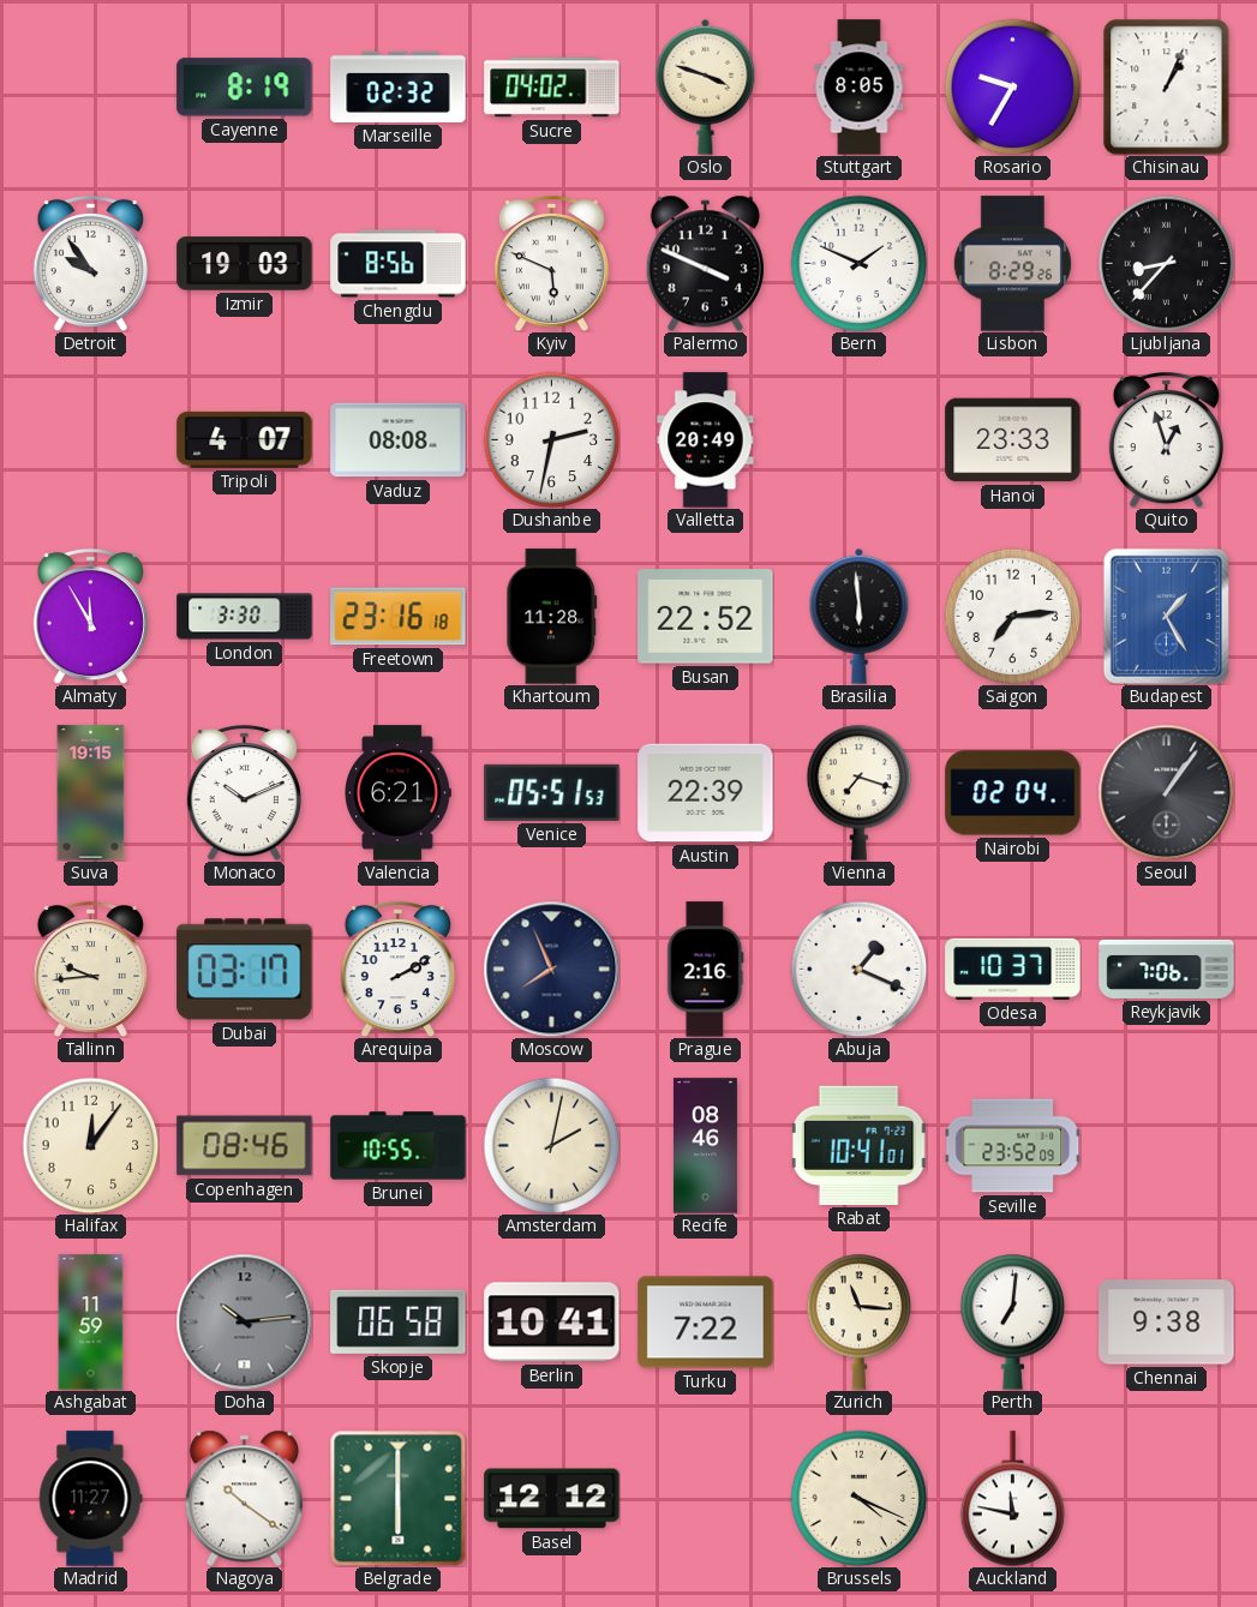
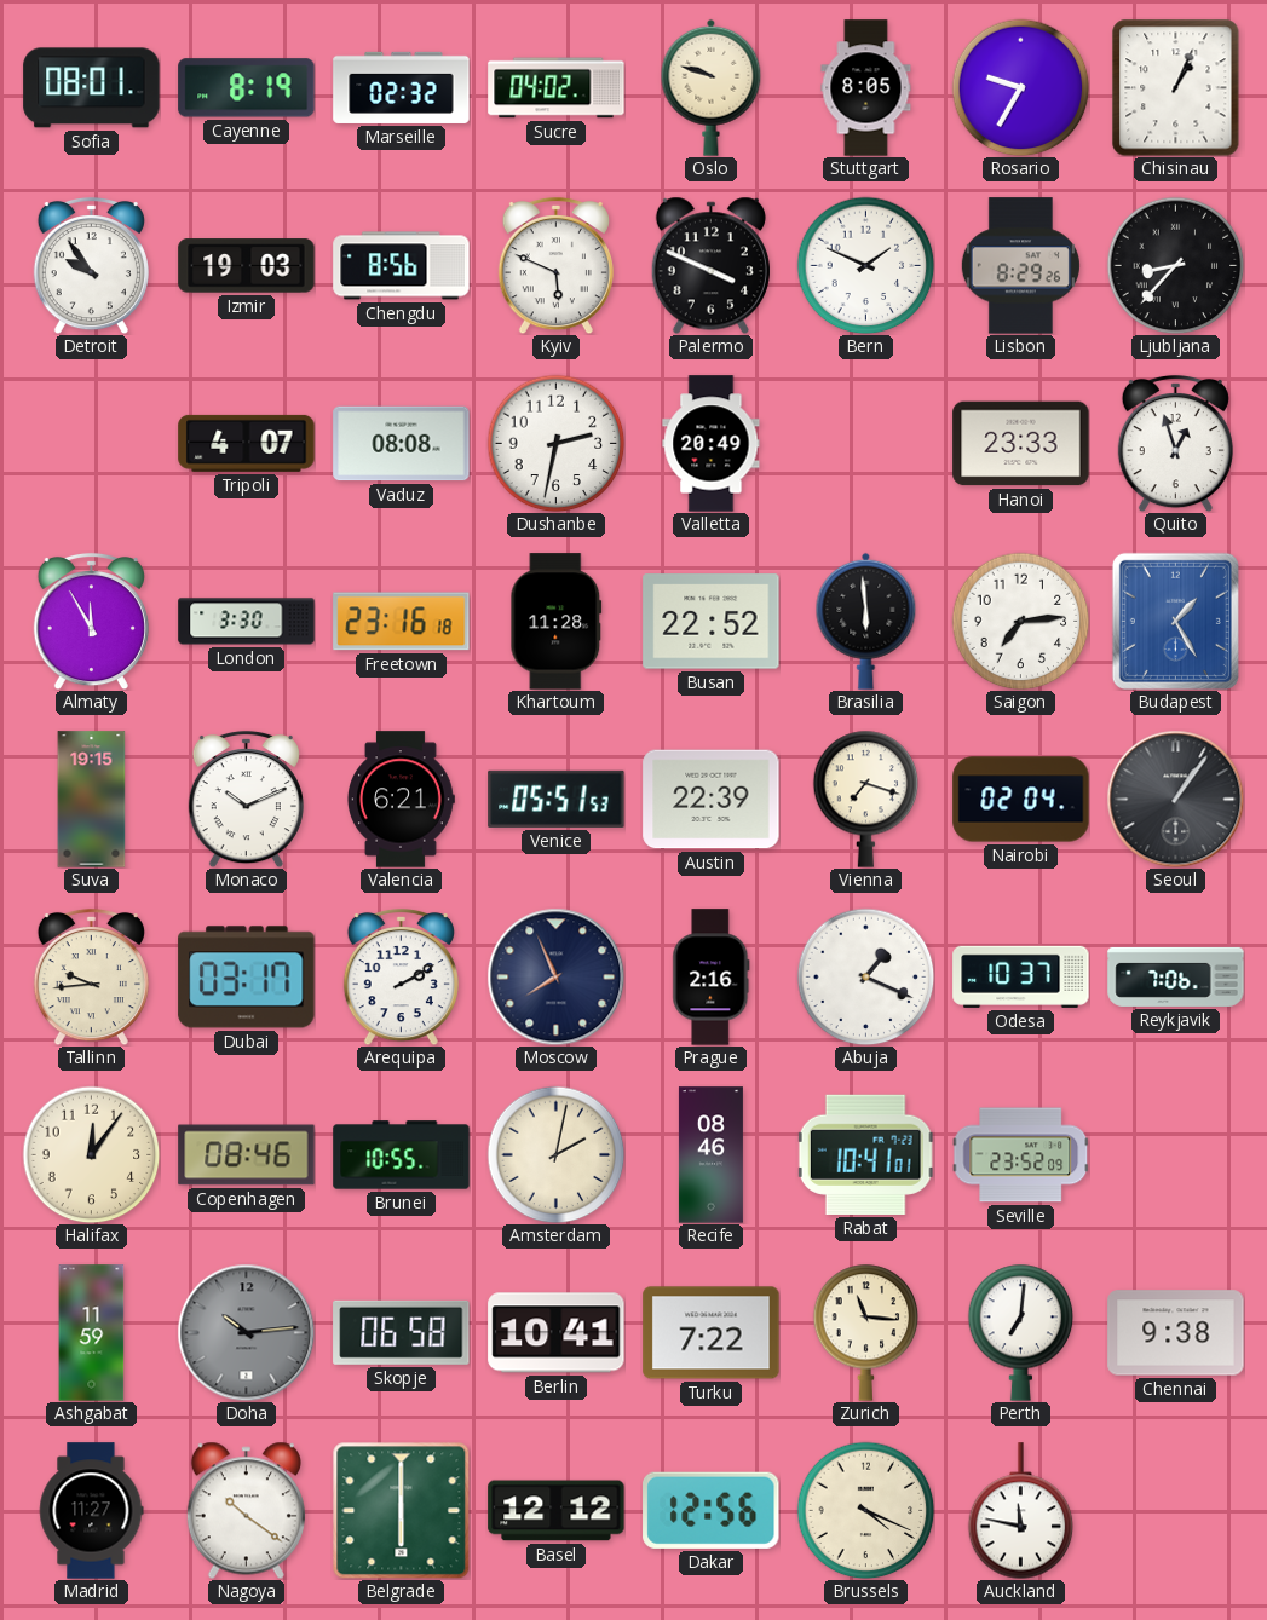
Sofia: none -> 08:01
Oslo: 3:48 -> 9:48
Dakar: none -> 12:56
